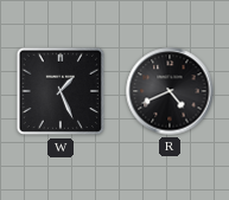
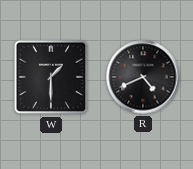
W: 1:26 -> 1:30
